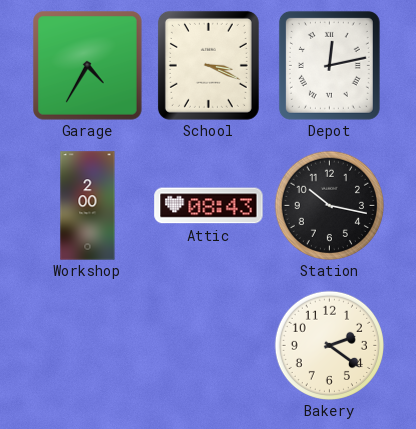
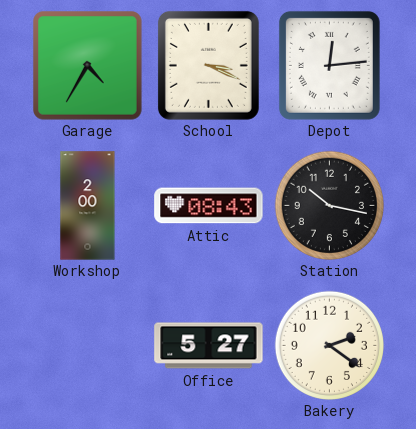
Depot: 12:13 -> 12:14
Office: none -> 5:27
